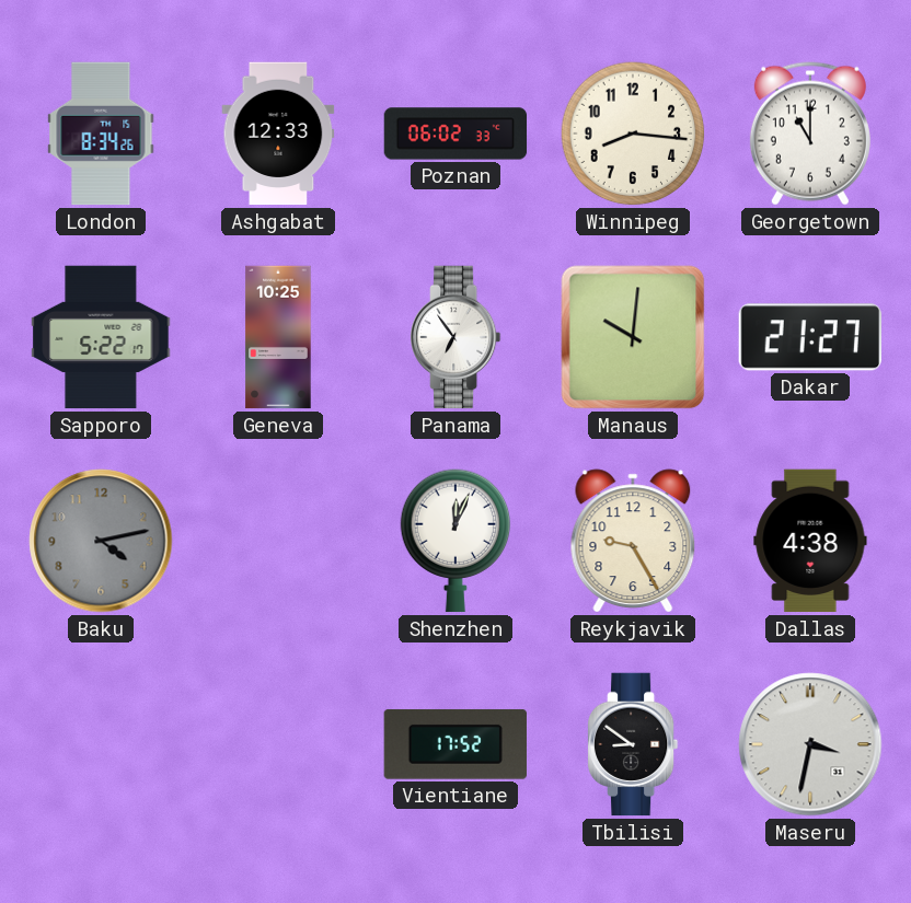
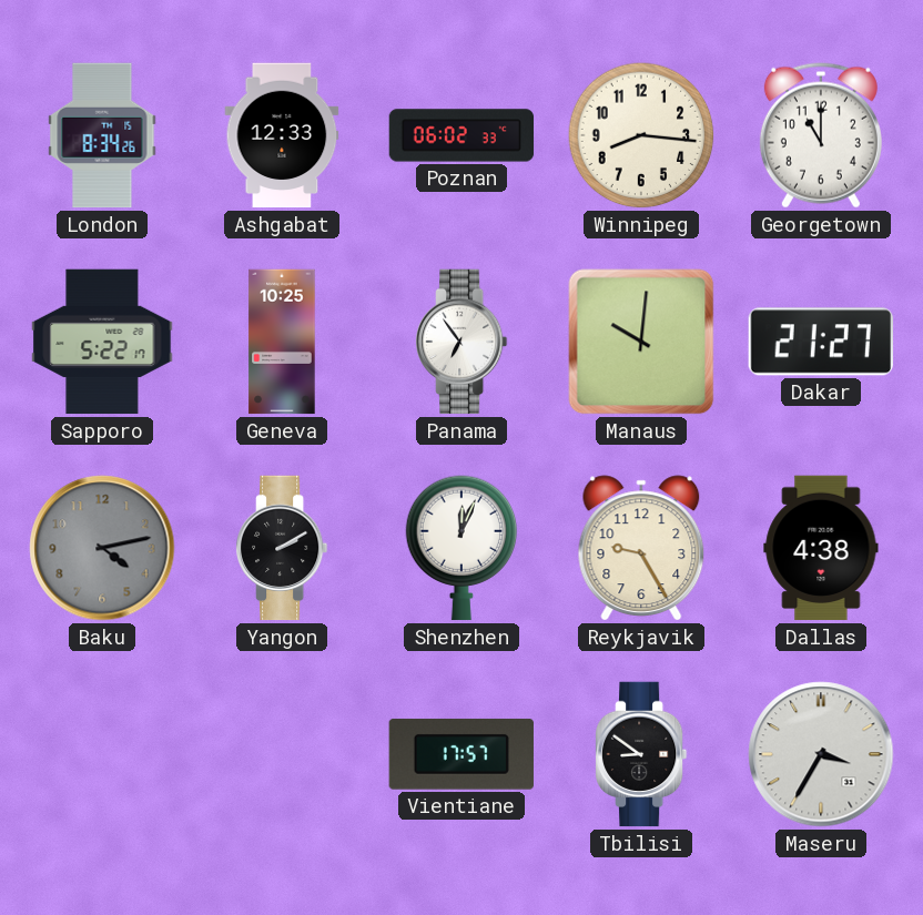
Yangon: none -> 2:10
Vientiane: 17:52 -> 17:57
Maseru: 3:32 -> 3:35
